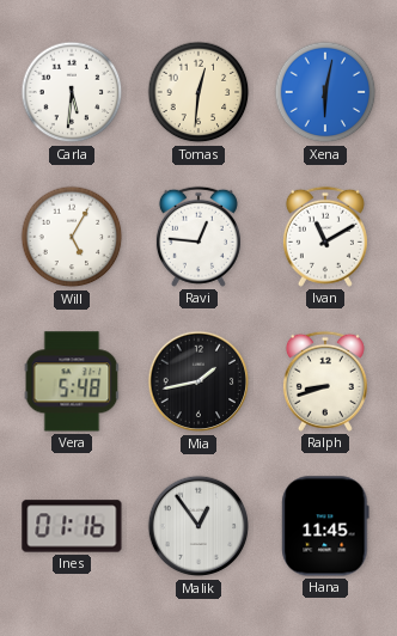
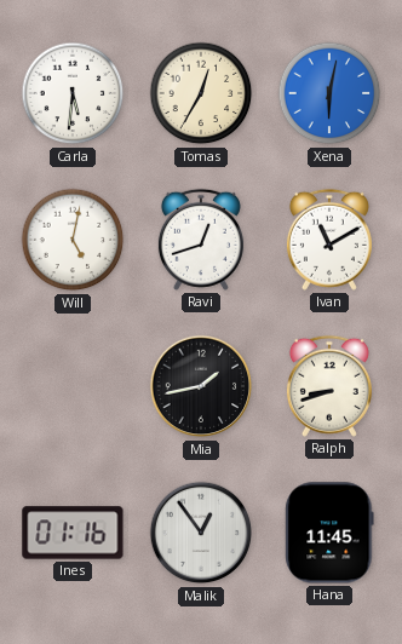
Tomas: 12:31 -> 12:35
Will: 5:05 -> 5:02
Ravi: 12:46 -> 12:42
Vera: 5:48 -> none
